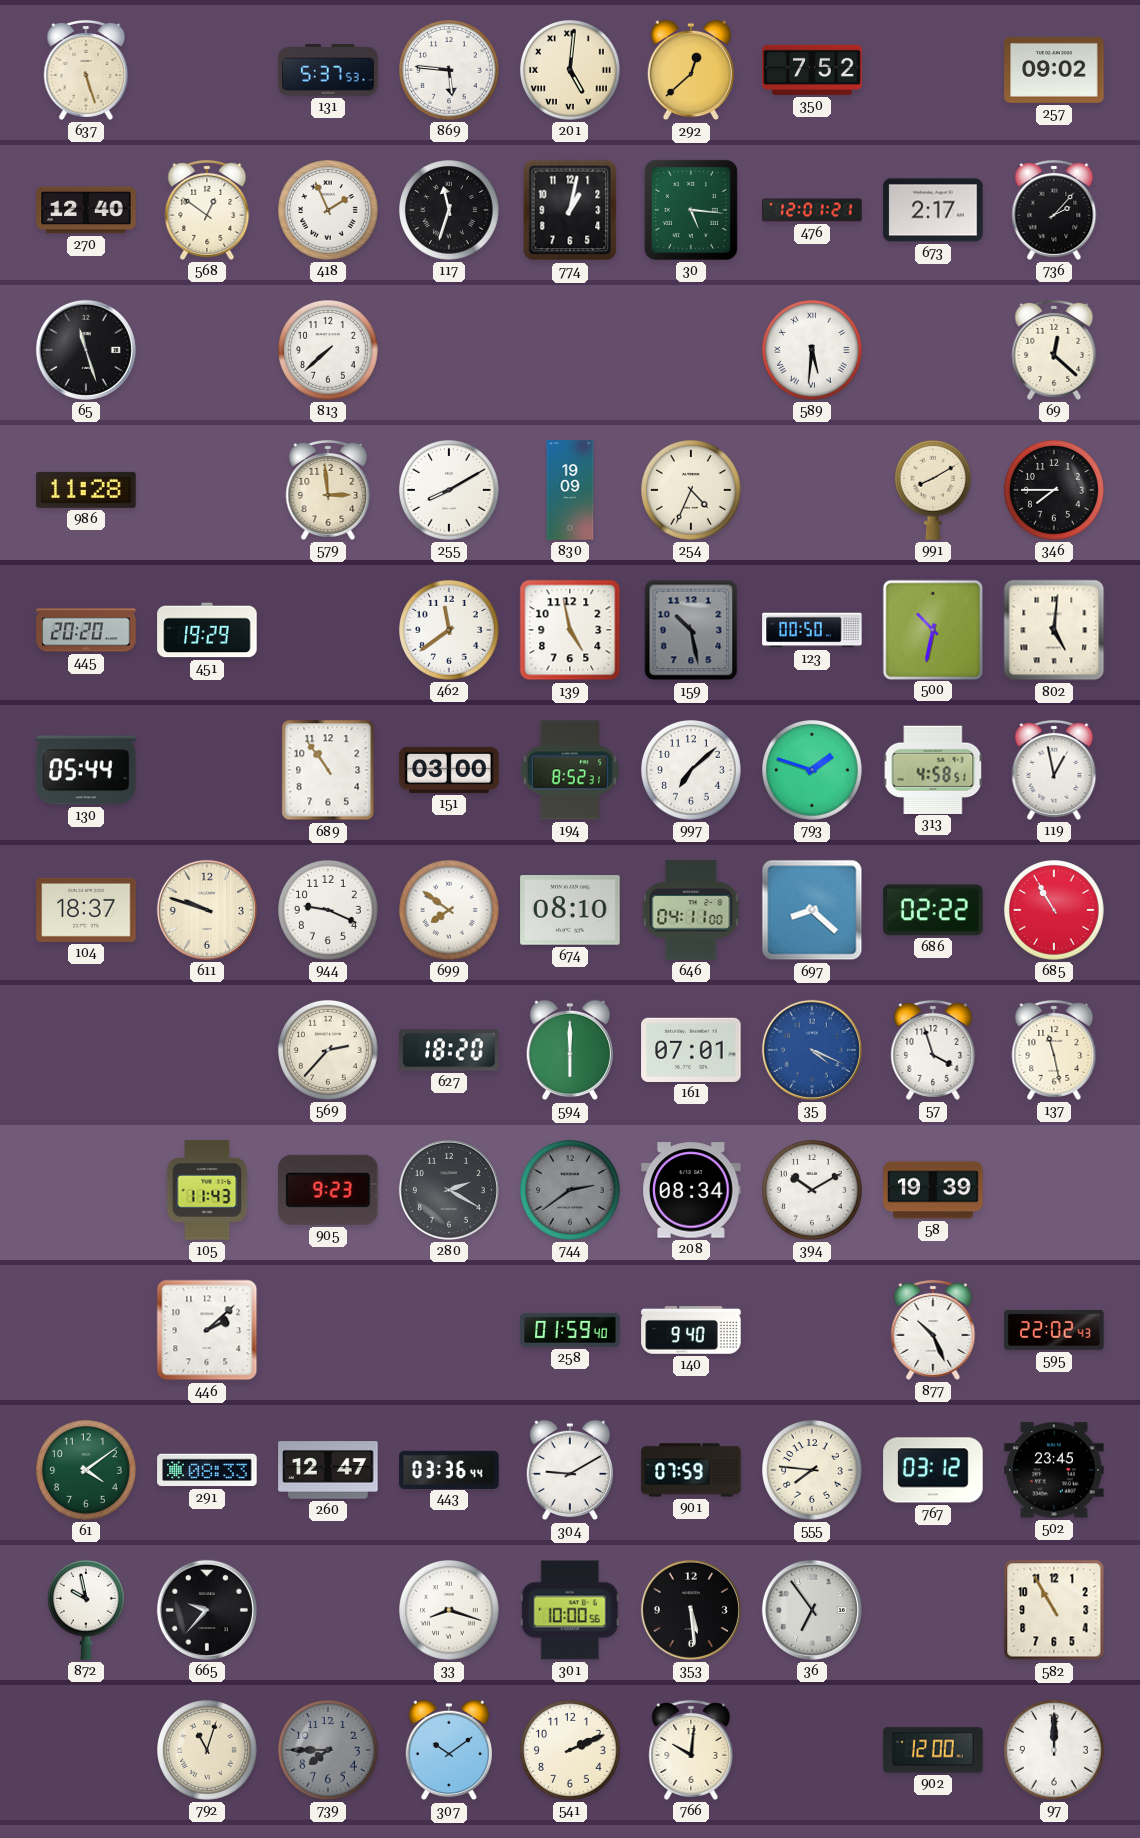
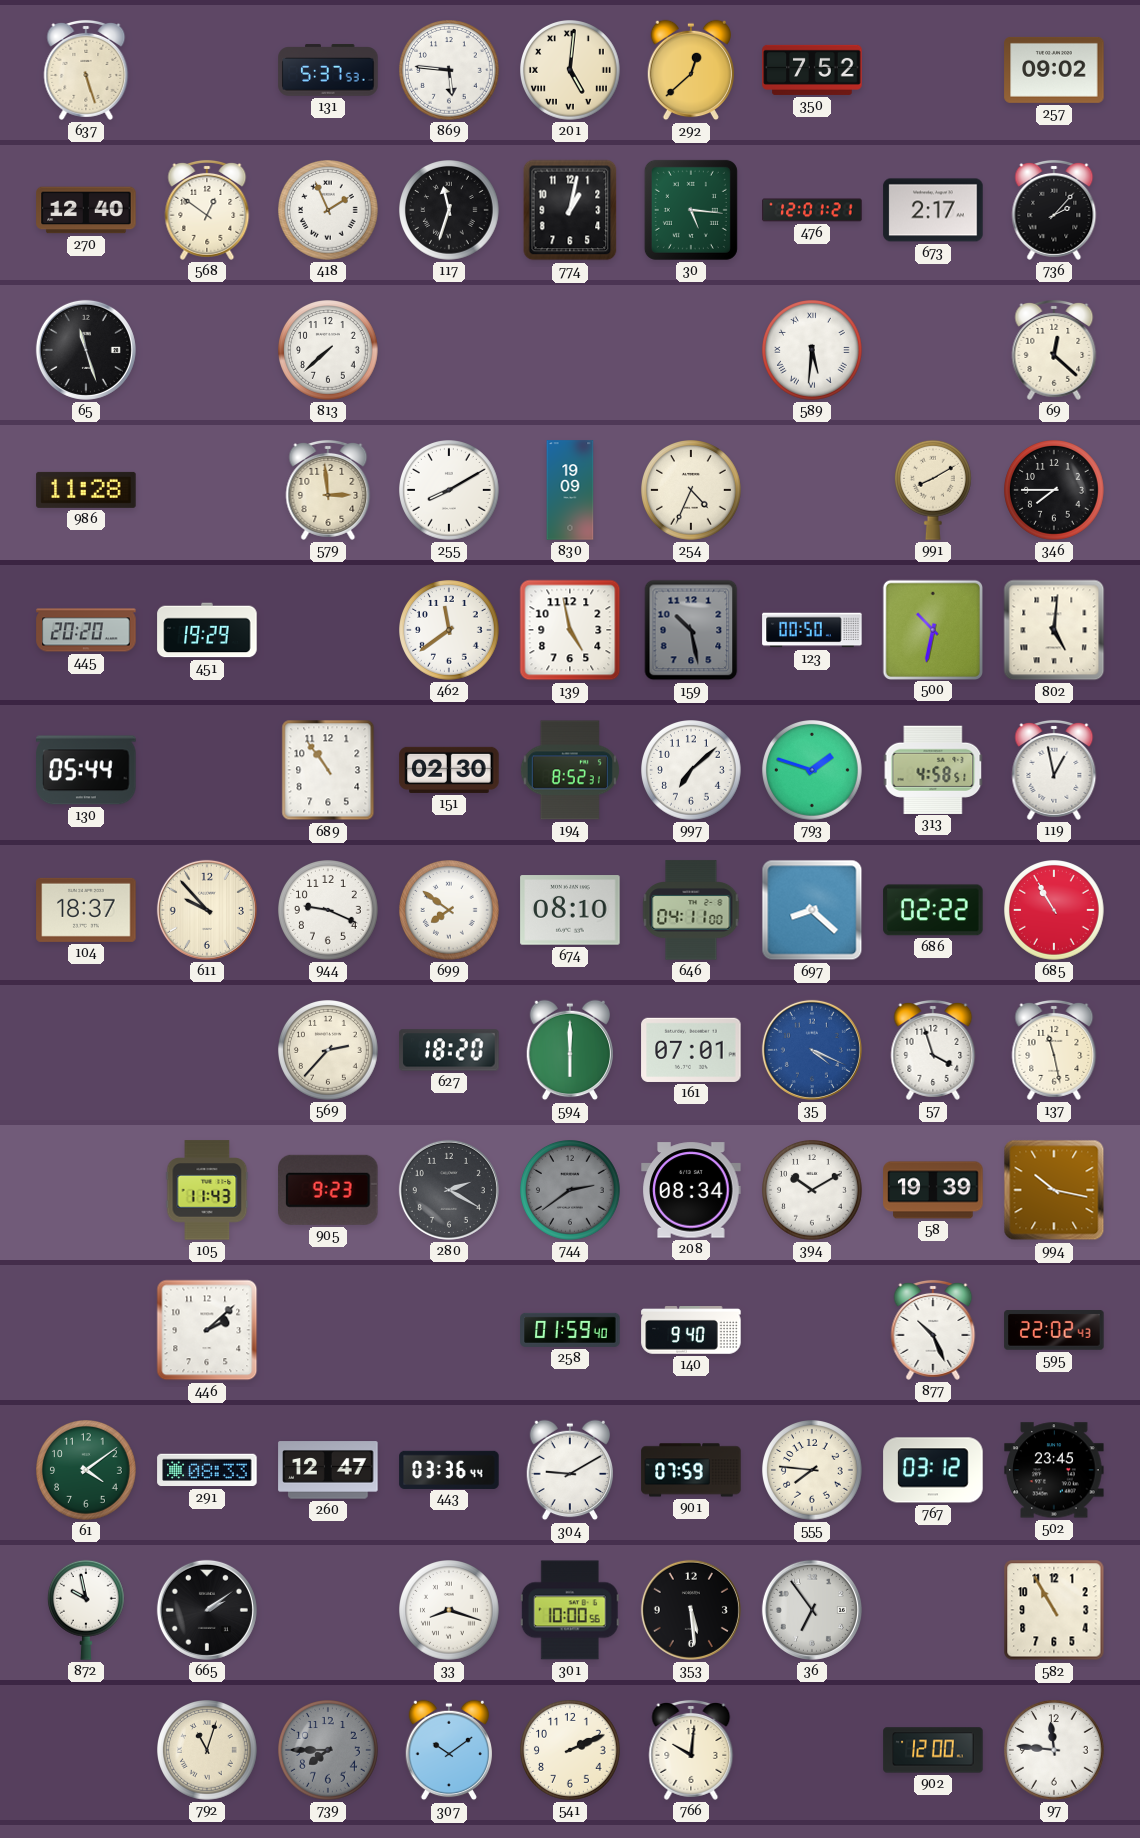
151: 03:00 -> 02:30
611: 9:48 -> 9:53
994: none -> 10:17
665: 9:37 -> 2:09
97: 12:00 -> 11:46
